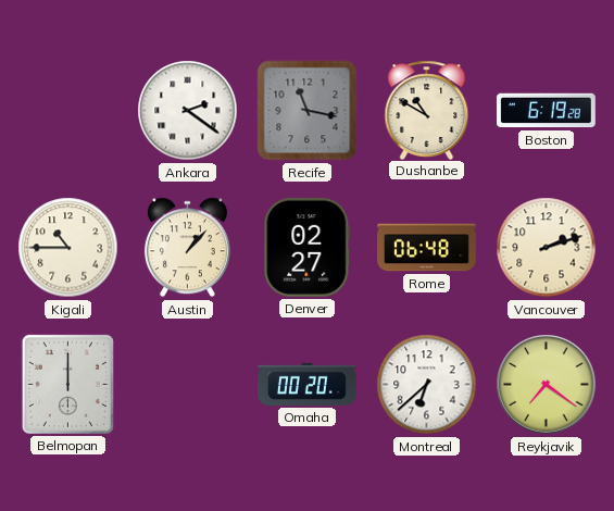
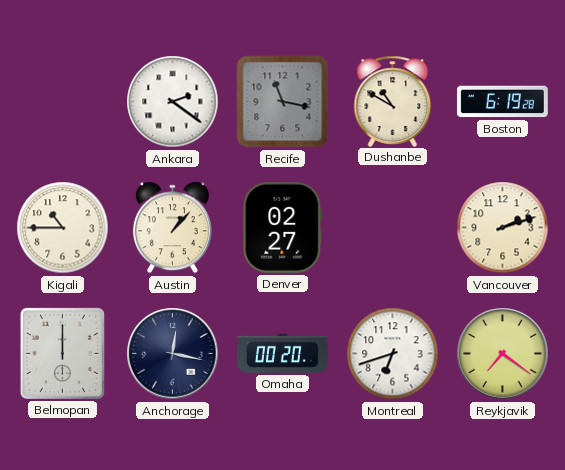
Rome: 06:48 -> none
Anchorage: none -> 12:17
Montreal: 6:38 -> 6:42
